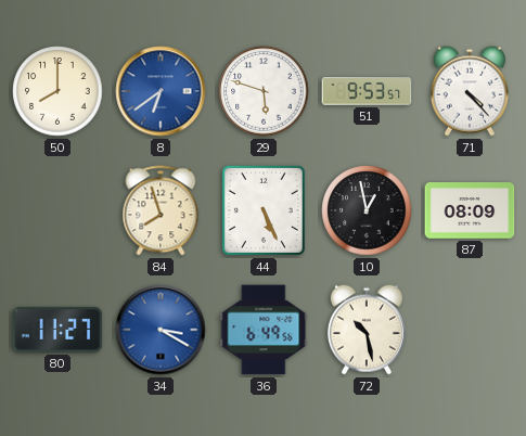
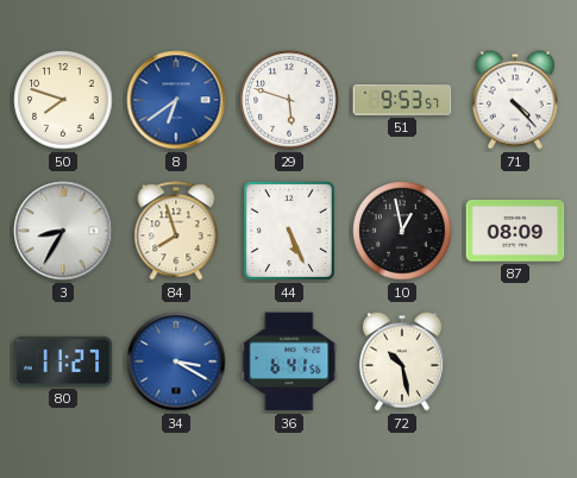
50: 8:00 -> 7:48
3: none -> 8:35
36: 6:49 -> 6:41
